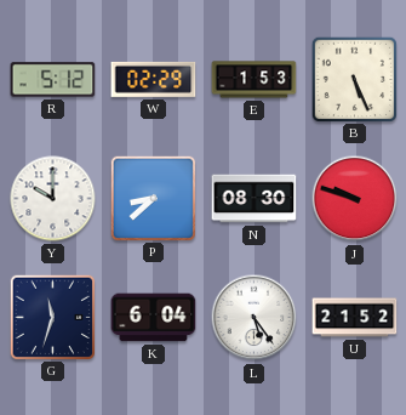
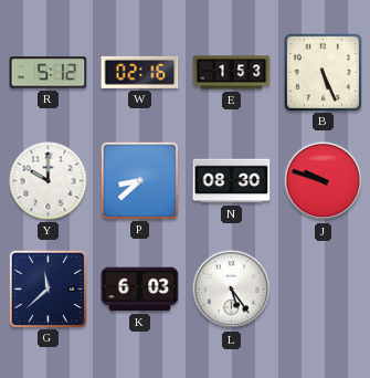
W: 02:29 -> 02:16
G: 11:33 -> 11:38
K: 6:04 -> 6:03
U: 21:52 -> none
